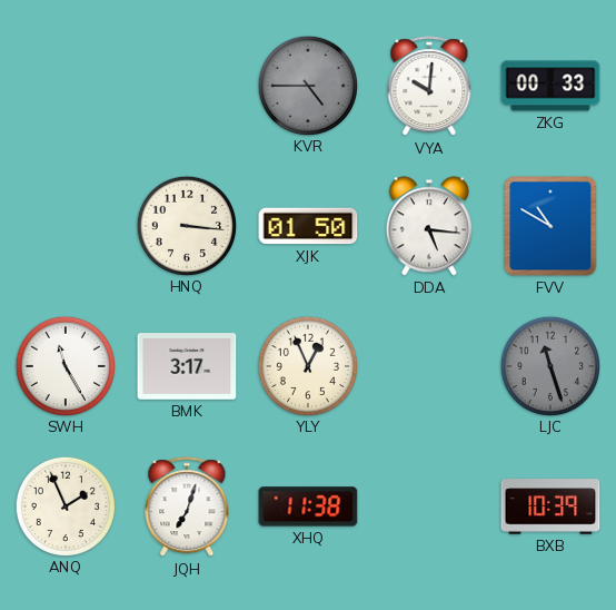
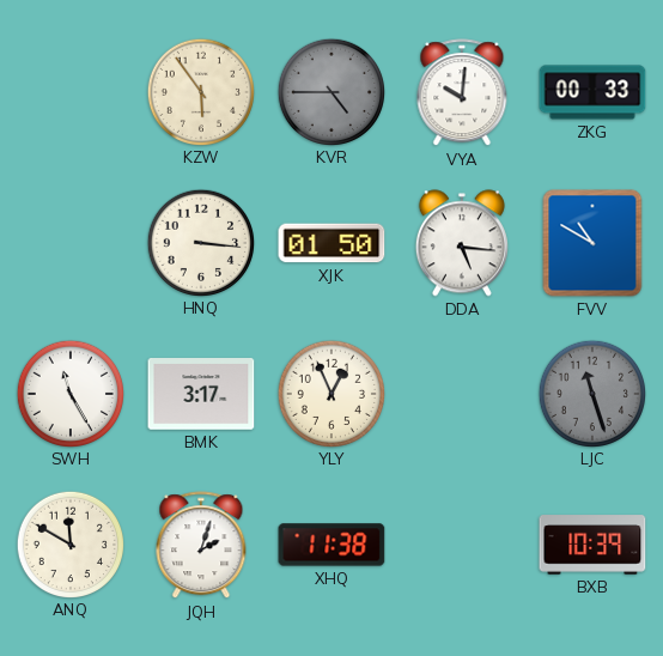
KZW: none -> 5:54
ANQ: 1:56 -> 11:50
JQH: 7:03 -> 2:03
